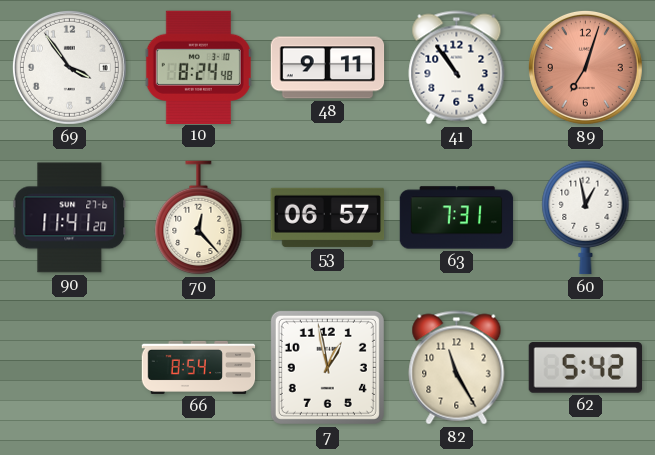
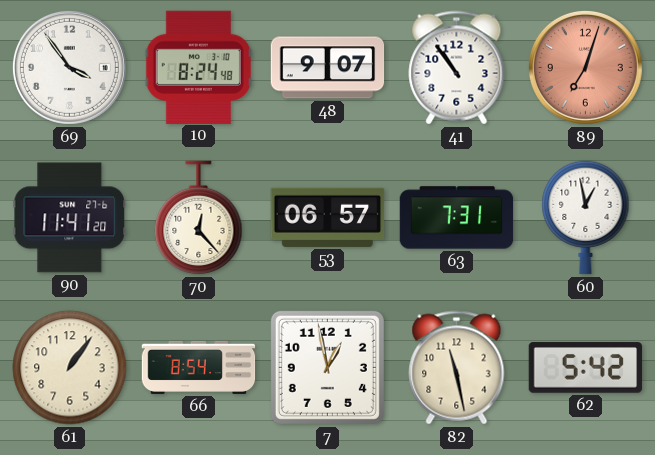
48: 9:11 -> 9:07
61: none -> 1:06
82: 11:25 -> 11:28
